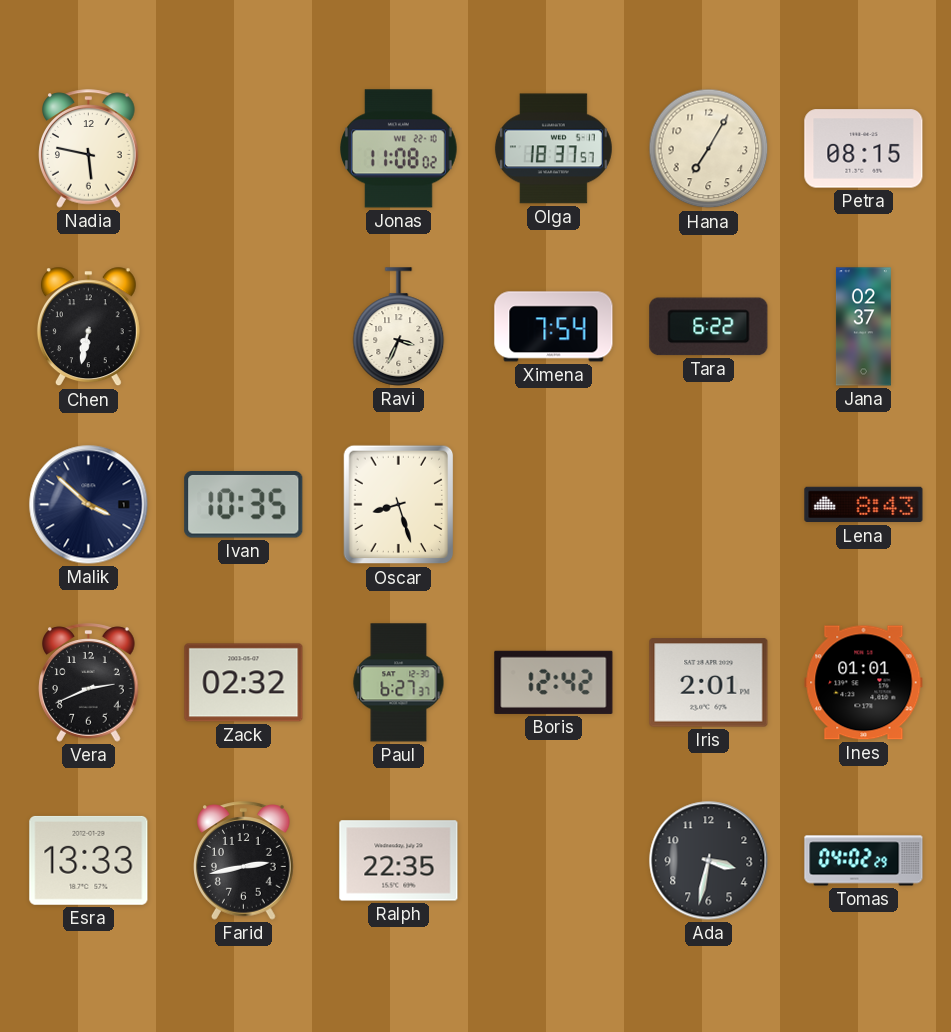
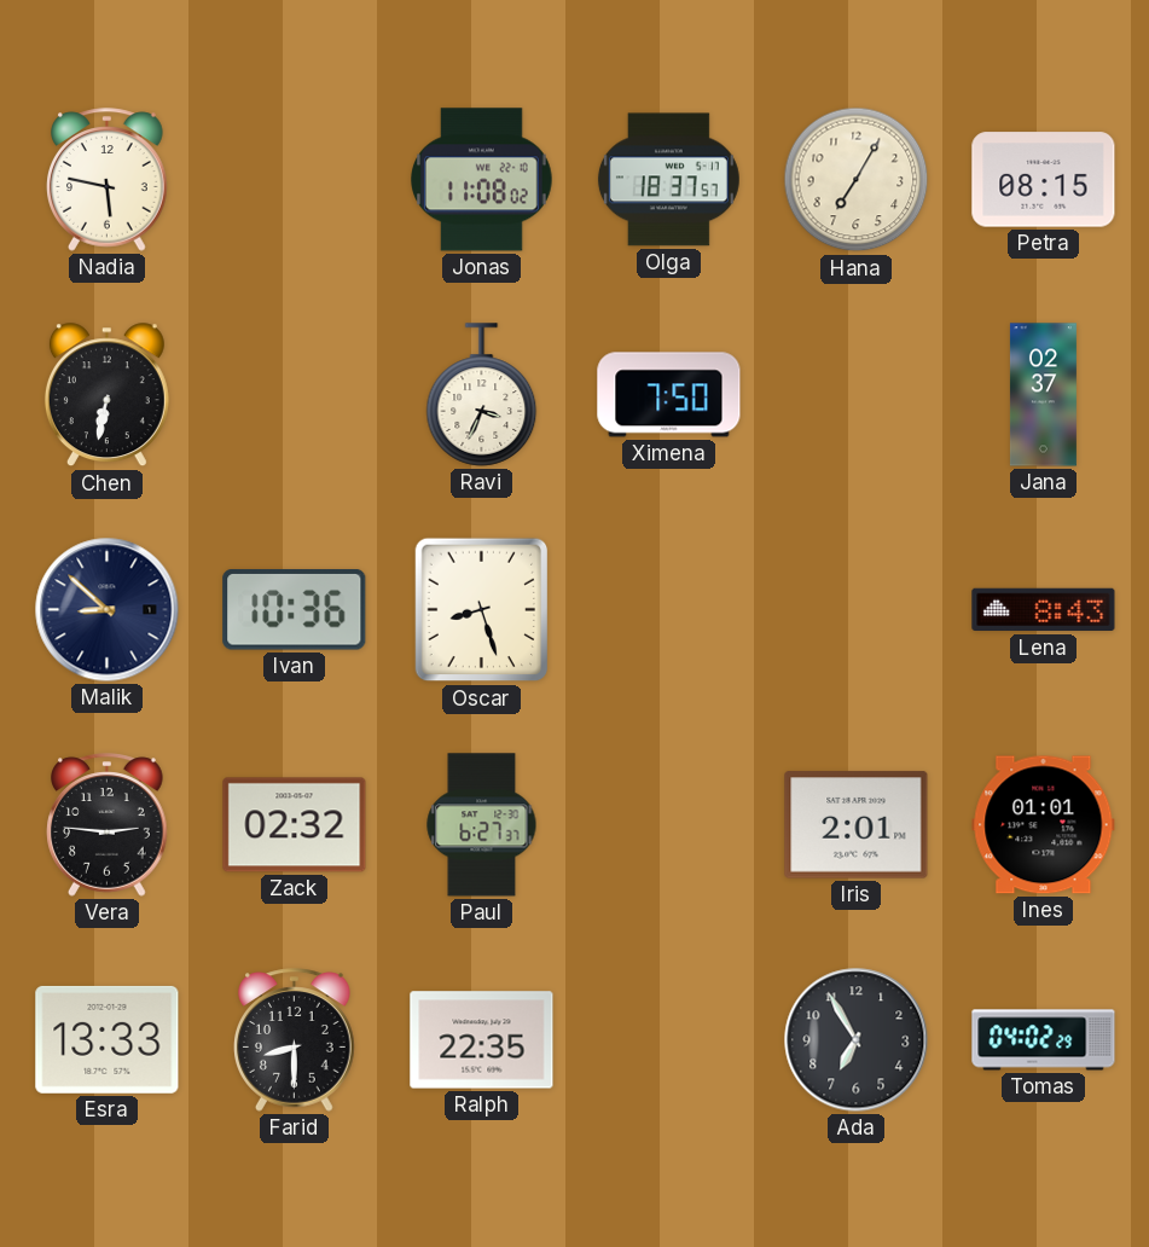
Ximena: 7:54 -> 7:50
Tara: 6:22 -> none
Malik: 3:52 -> 8:52
Ivan: 10:35 -> 10:36
Vera: 2:41 -> 2:46
Boris: 12:42 -> none
Farid: 2:43 -> 8:30
Ada: 3:32 -> 6:55
